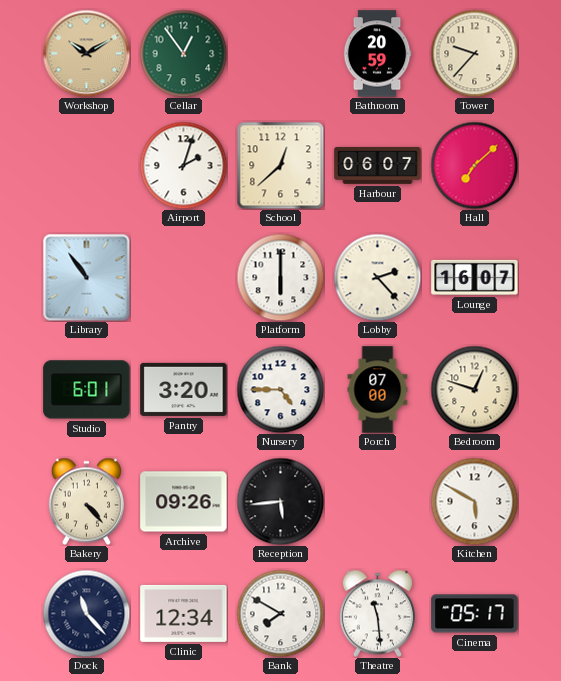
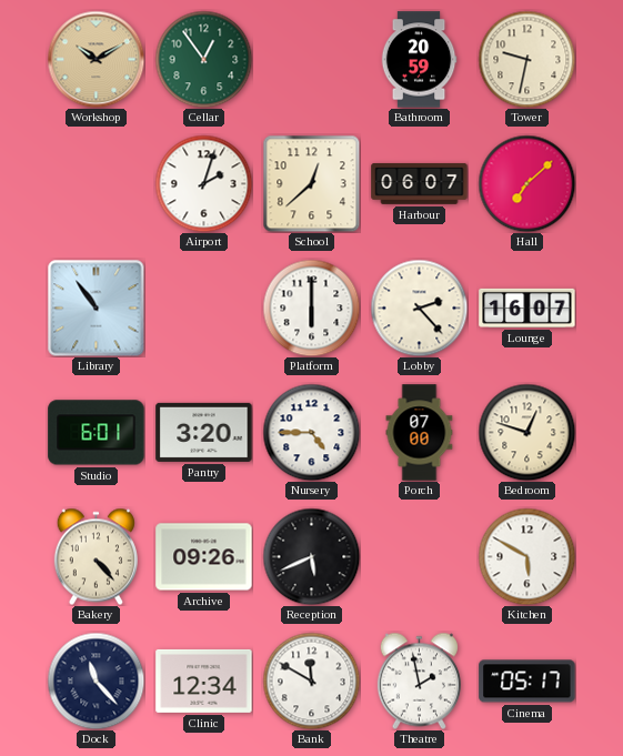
Tower: 9:37 -> 9:32
Reception: 5:44 -> 5:41
Bank: 7:50 -> 11:50
Theatre: 11:29 -> 1:58
